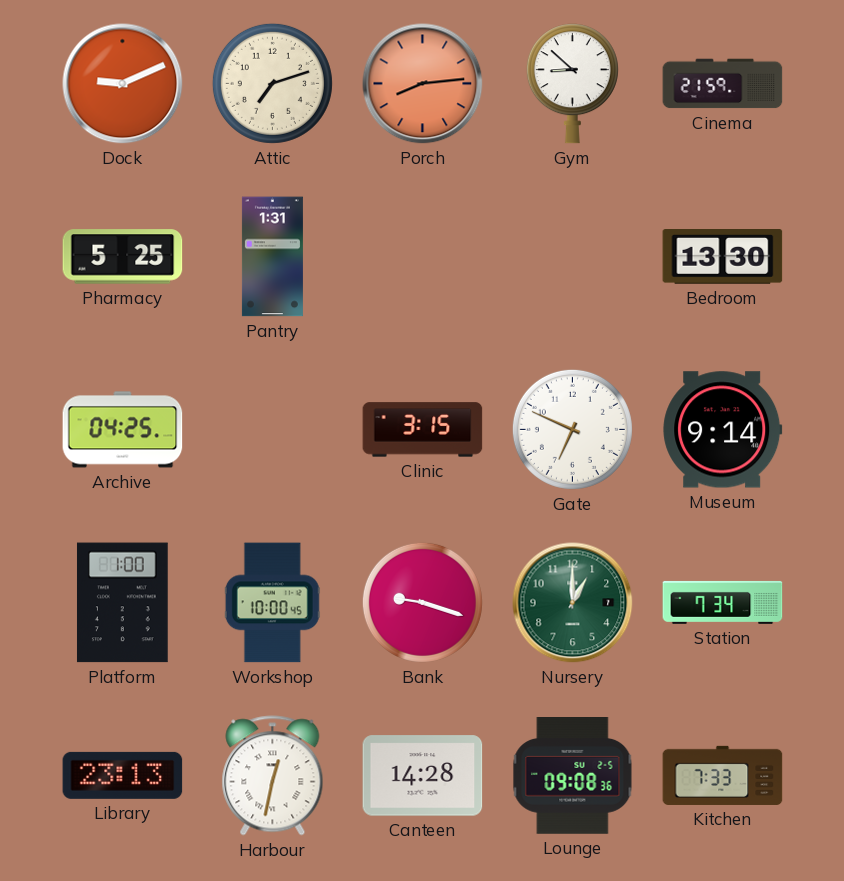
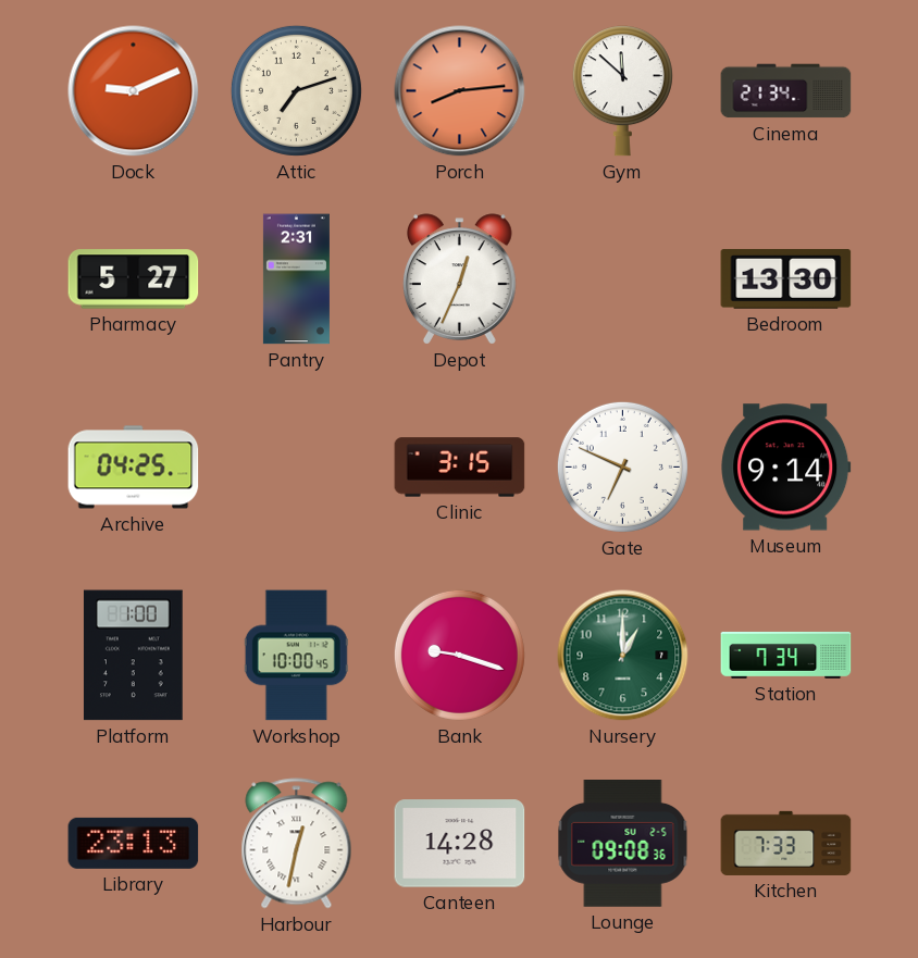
Gym: 8:52 -> 11:52
Cinema: 21:59 -> 21:34
Pharmacy: 5:25 -> 5:27
Pantry: 1:31 -> 2:31
Depot: none -> 12:34
